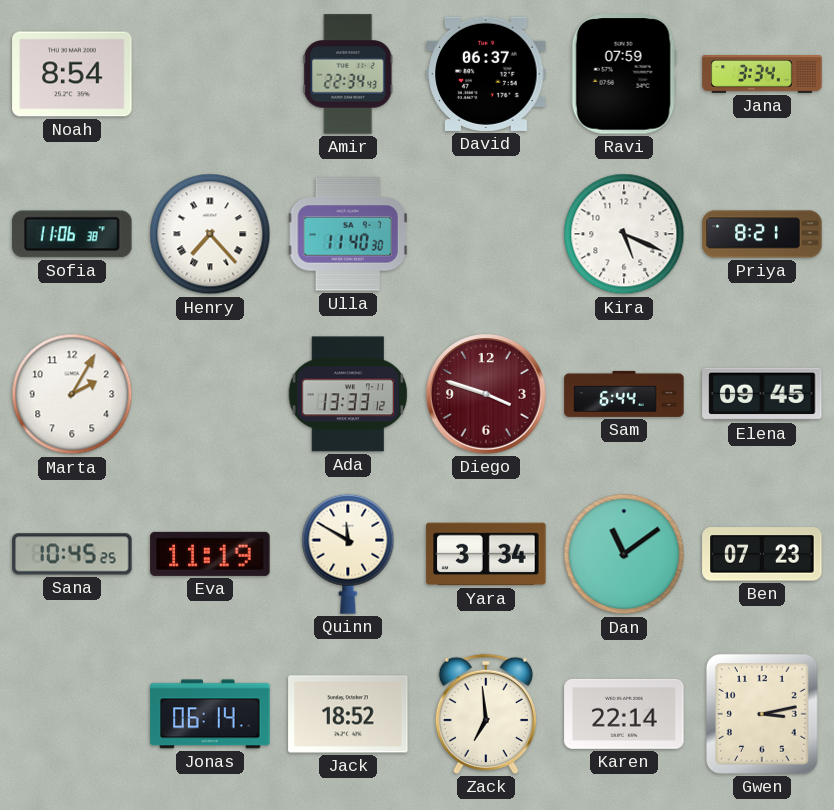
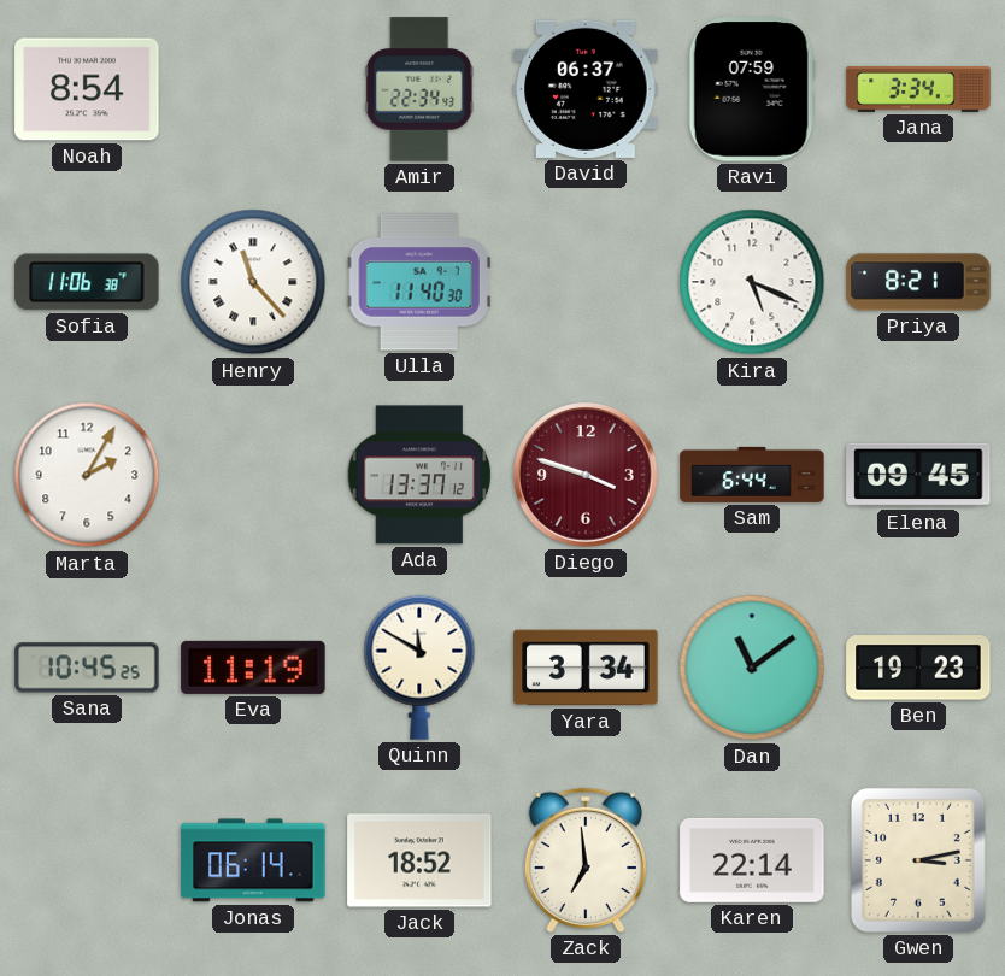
Henry: 7:23 -> 11:23
Ada: 13:33 -> 13:37
Ben: 07:23 -> 19:23
